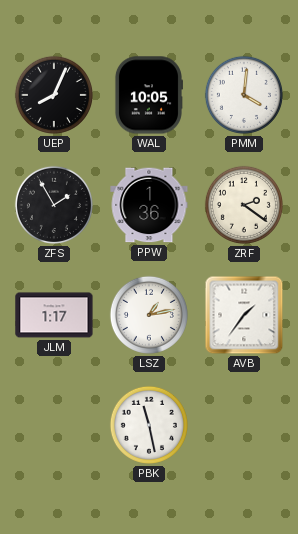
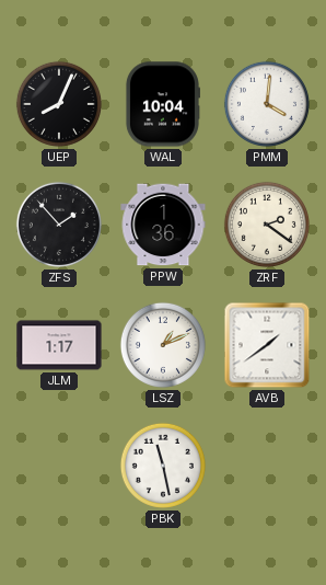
WAL: 10:05 -> 10:04
ZFS: 1:55 -> 1:53
LSZ: 1:13 -> 1:11
AVB: 1:36 -> 1:39
